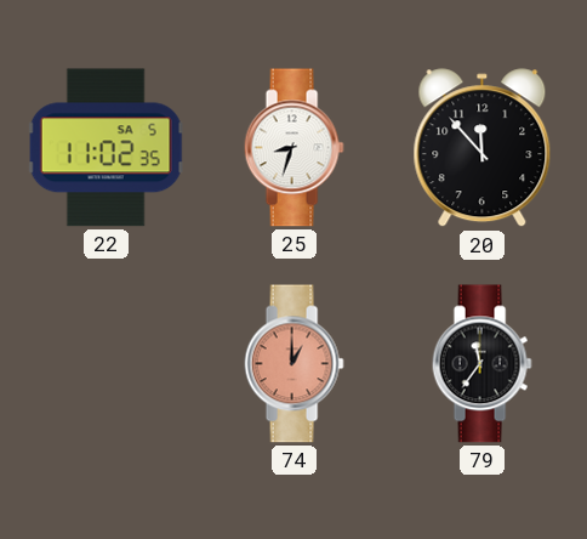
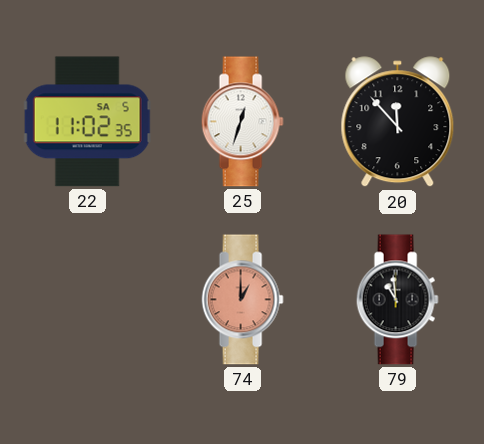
25: 8:33 -> 12:33
79: 11:36 -> 10:59
